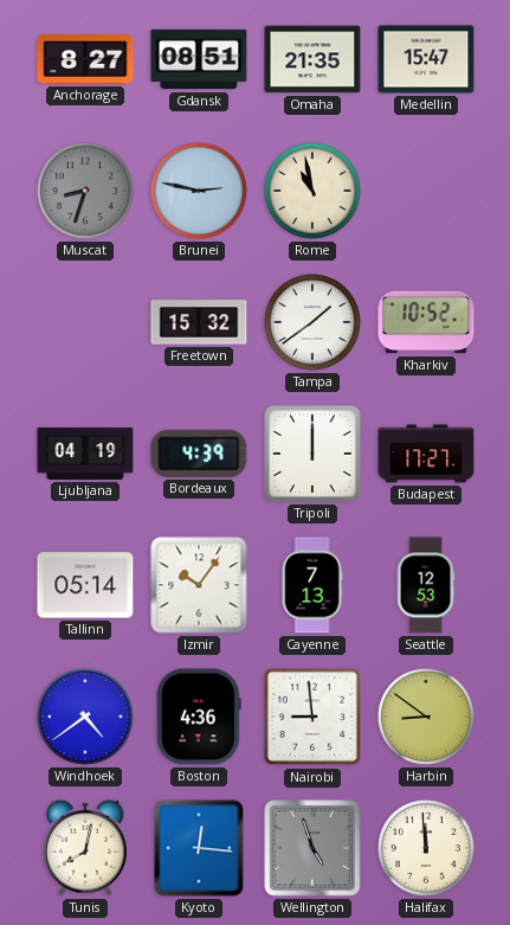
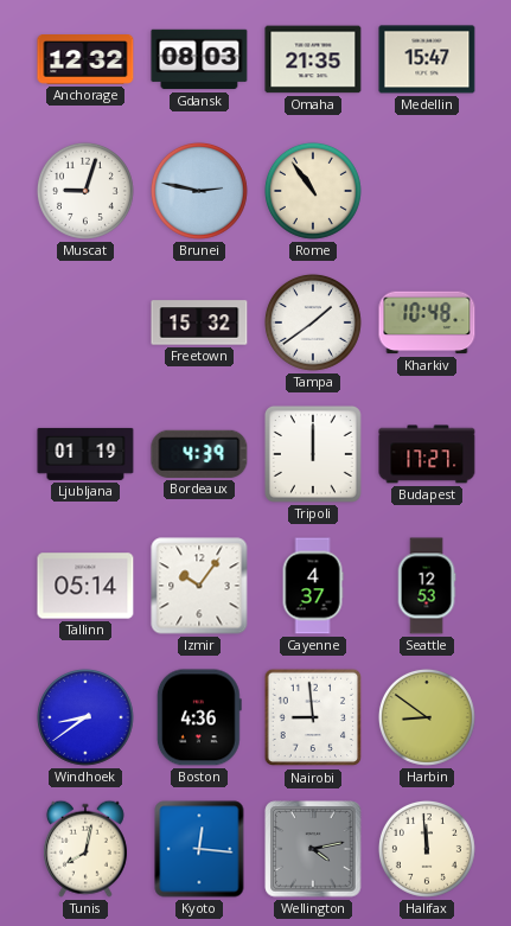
Anchorage: 8:27 -> 12:32
Gdansk: 08:51 -> 08:03
Muscat: 8:33 -> 9:03
Muscat dial: grey -> white
Rome: 10:58 -> 10:54
Kharkiv: 10:52 -> 10:48
Ljubljana: 04:19 -> 01:19
Cayenne: 7:13 -> 4:37
Windhoek: 4:39 -> 8:39
Wellington: 4:57 -> 4:13
